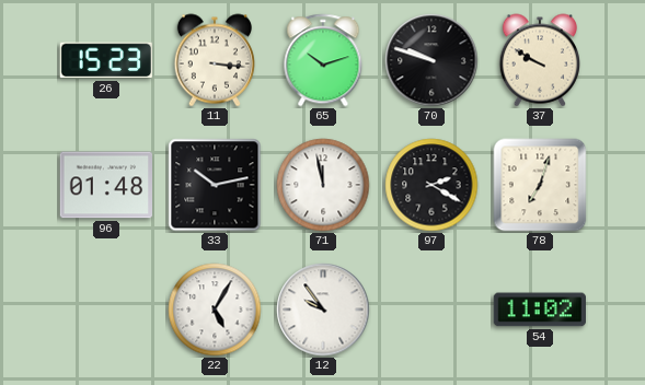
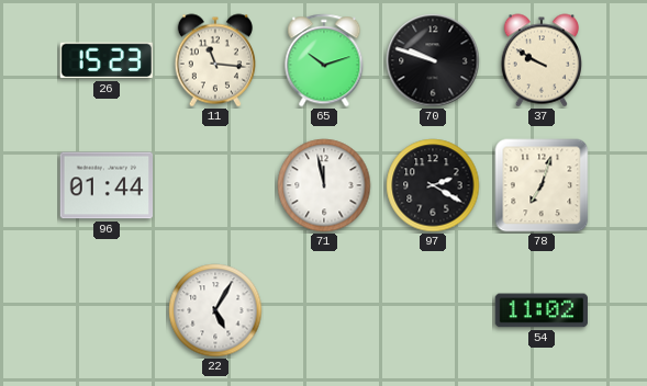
11: 3:16 -> 11:16
96: 01:48 -> 01:44
33: 10:13 -> none
12: 9:54 -> none
